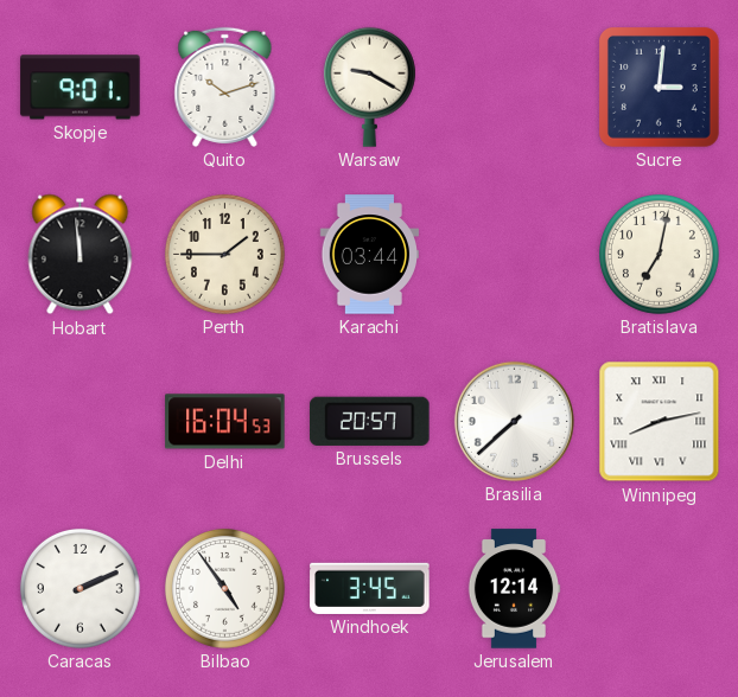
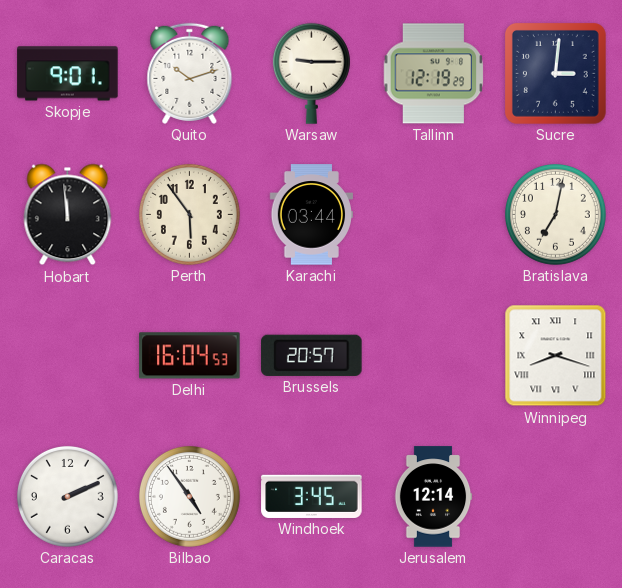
Warsaw: 9:20 -> 9:15
Tallinn: none -> 12:19
Perth: 1:45 -> 5:54
Brasilia: 7:38 -> none
Winnipeg: 8:13 -> 8:18
